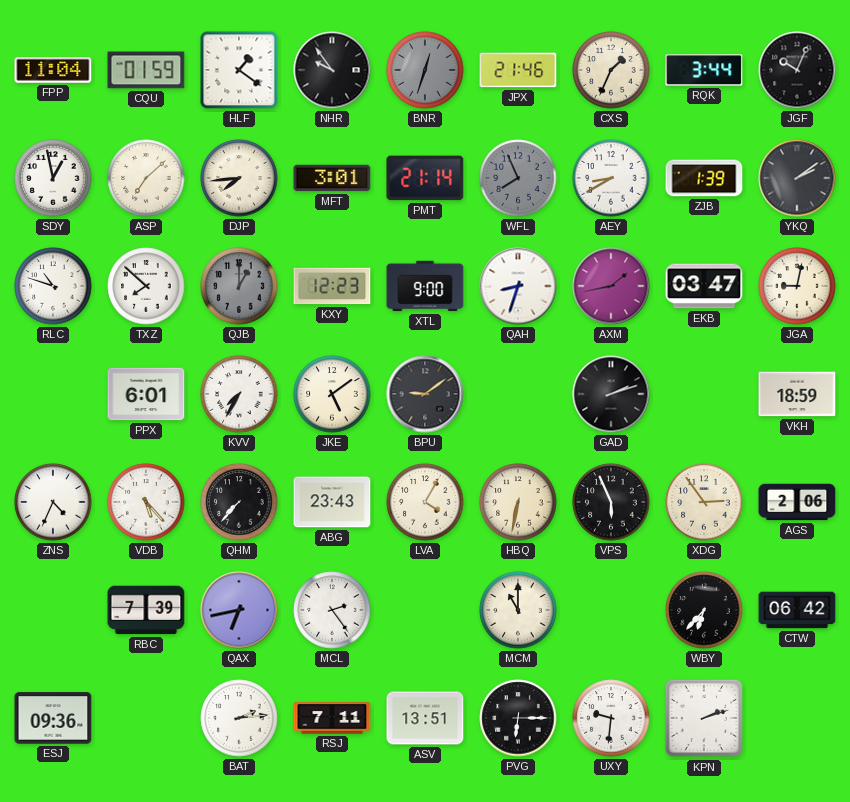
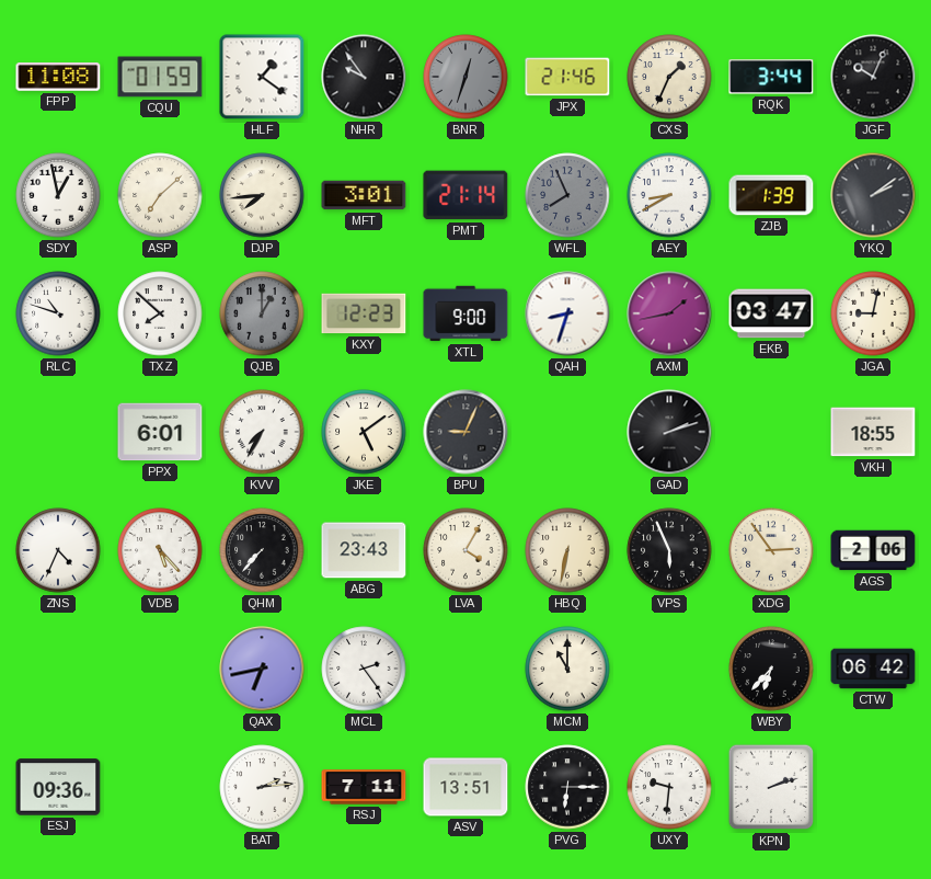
FPP: 11:04 -> 11:08
BPU: 9:09 -> 9:04
VKH: 18:59 -> 18:55
RBC: 7:39 -> none
